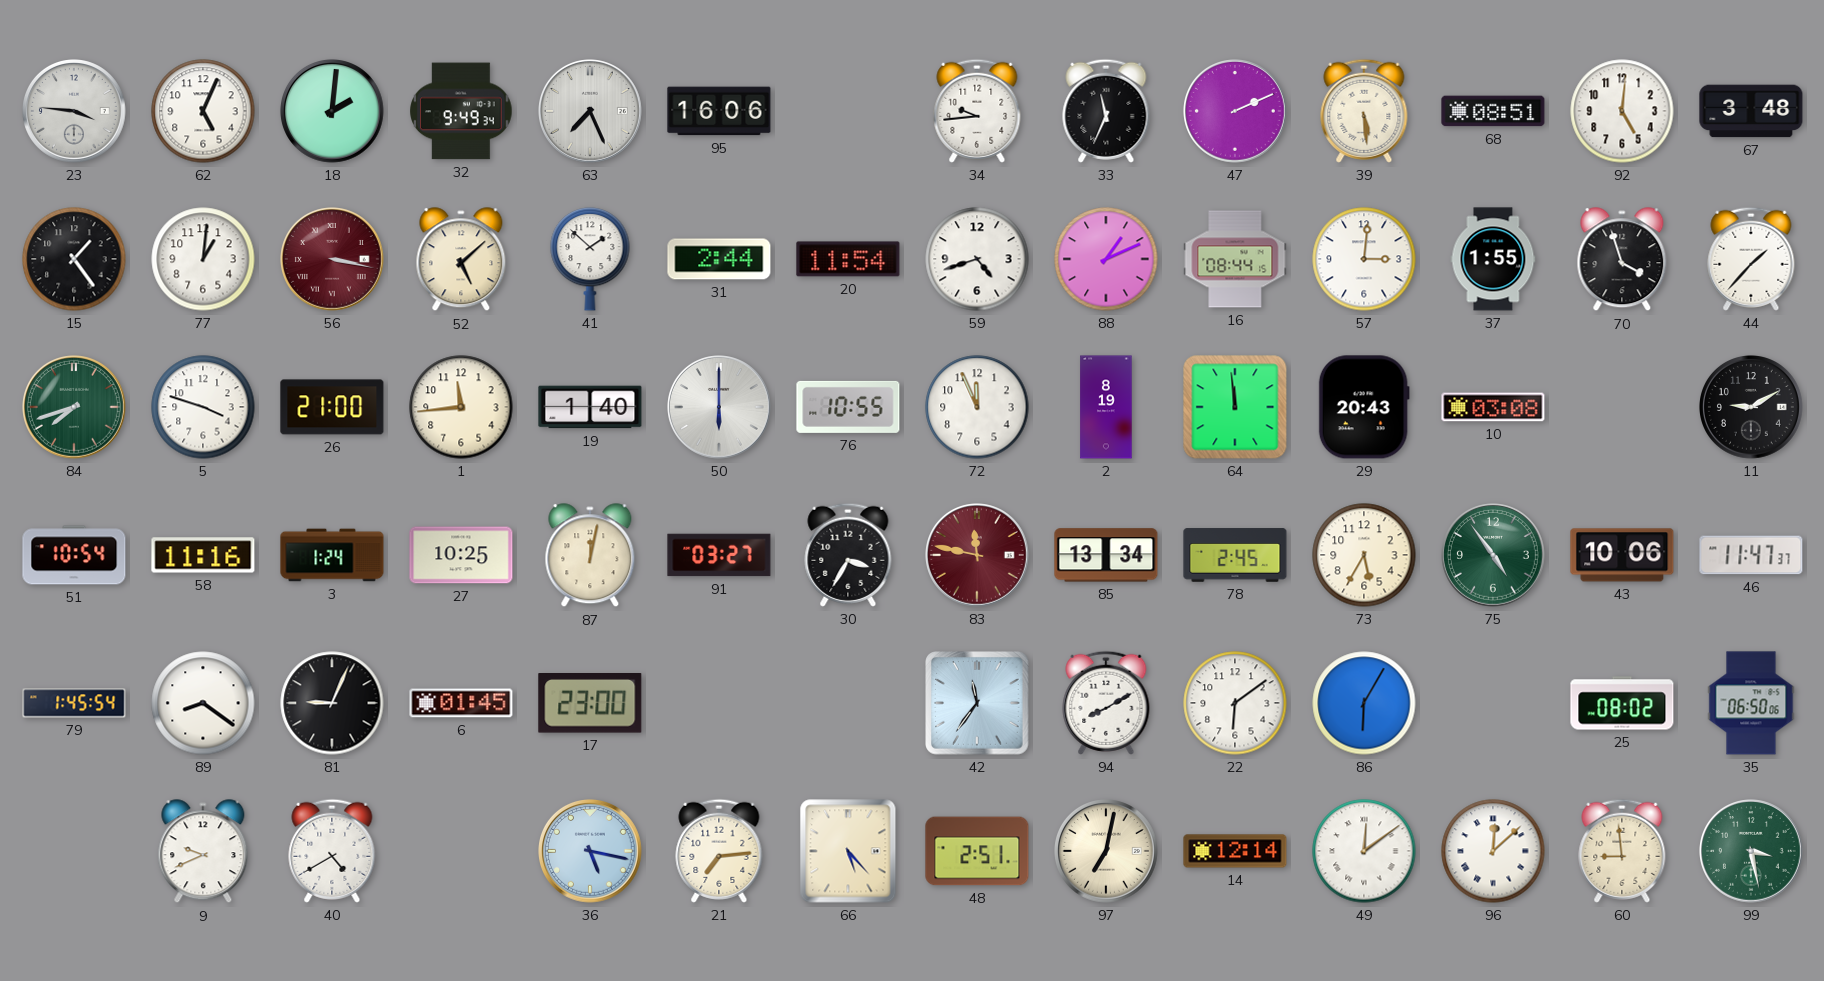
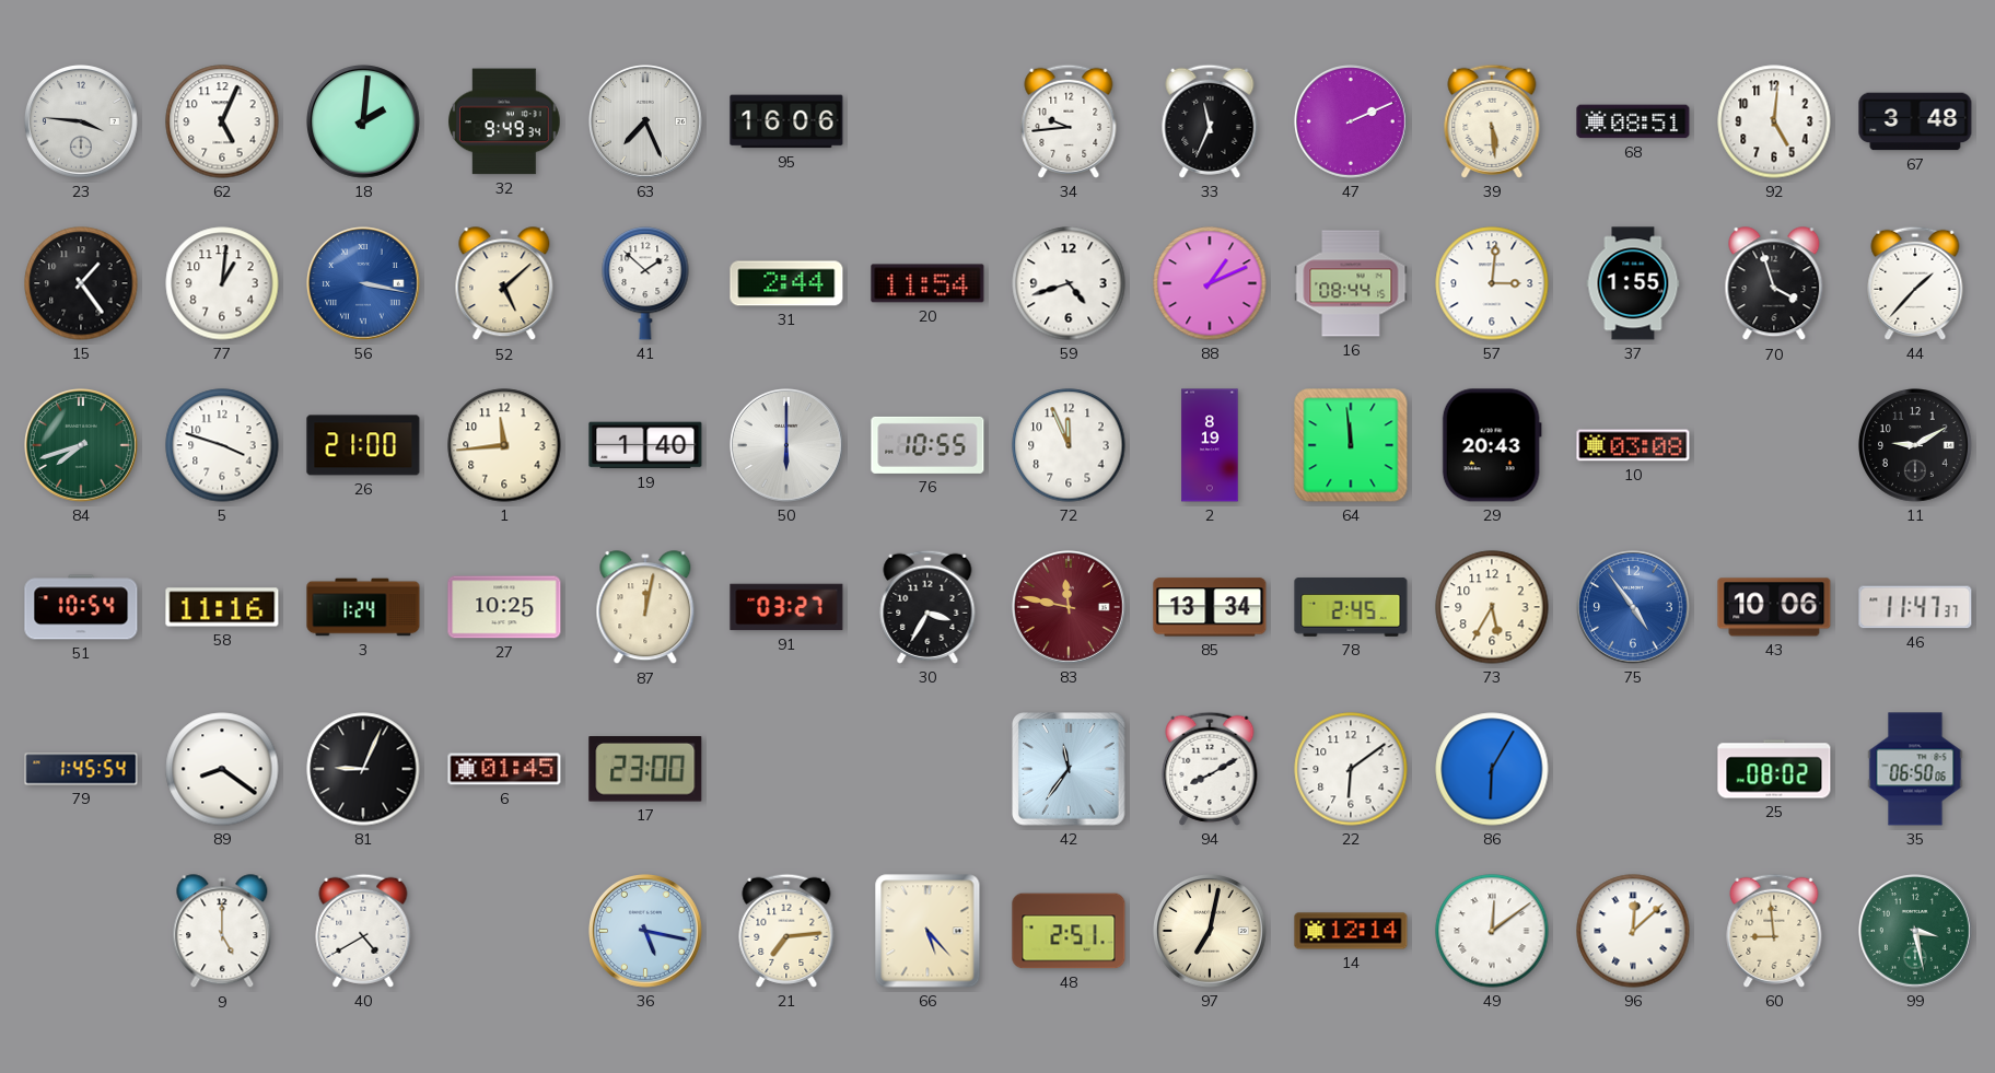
56 dial: burgundy -> blue
75 dial: green -> blue
9: 9:41 -> 5:00
